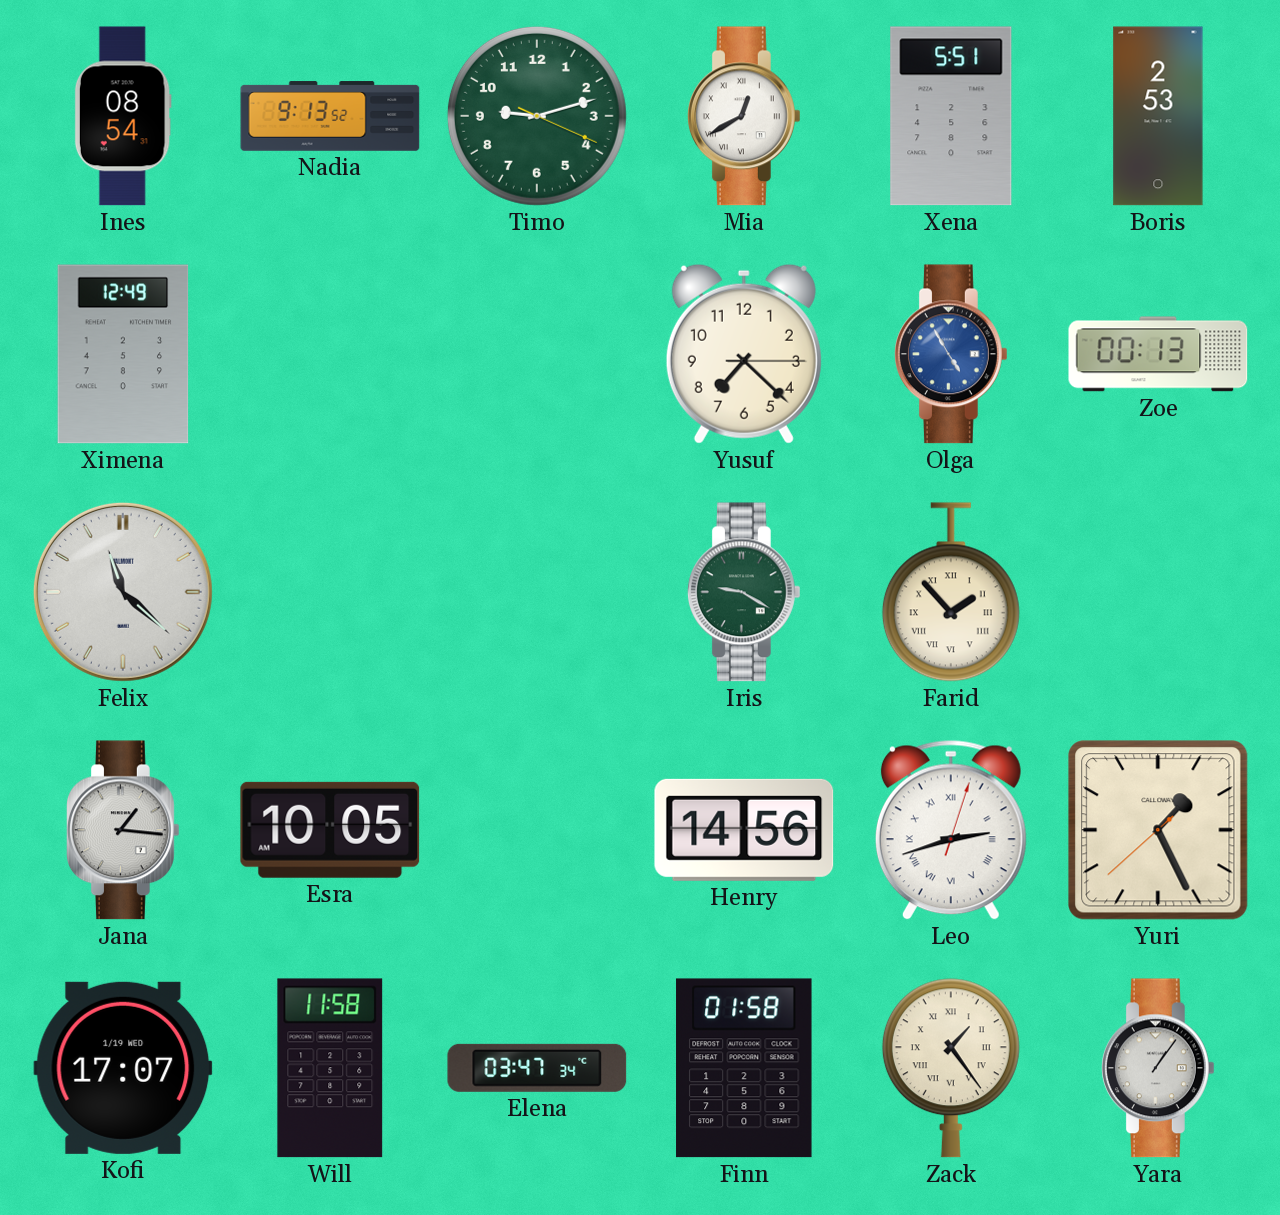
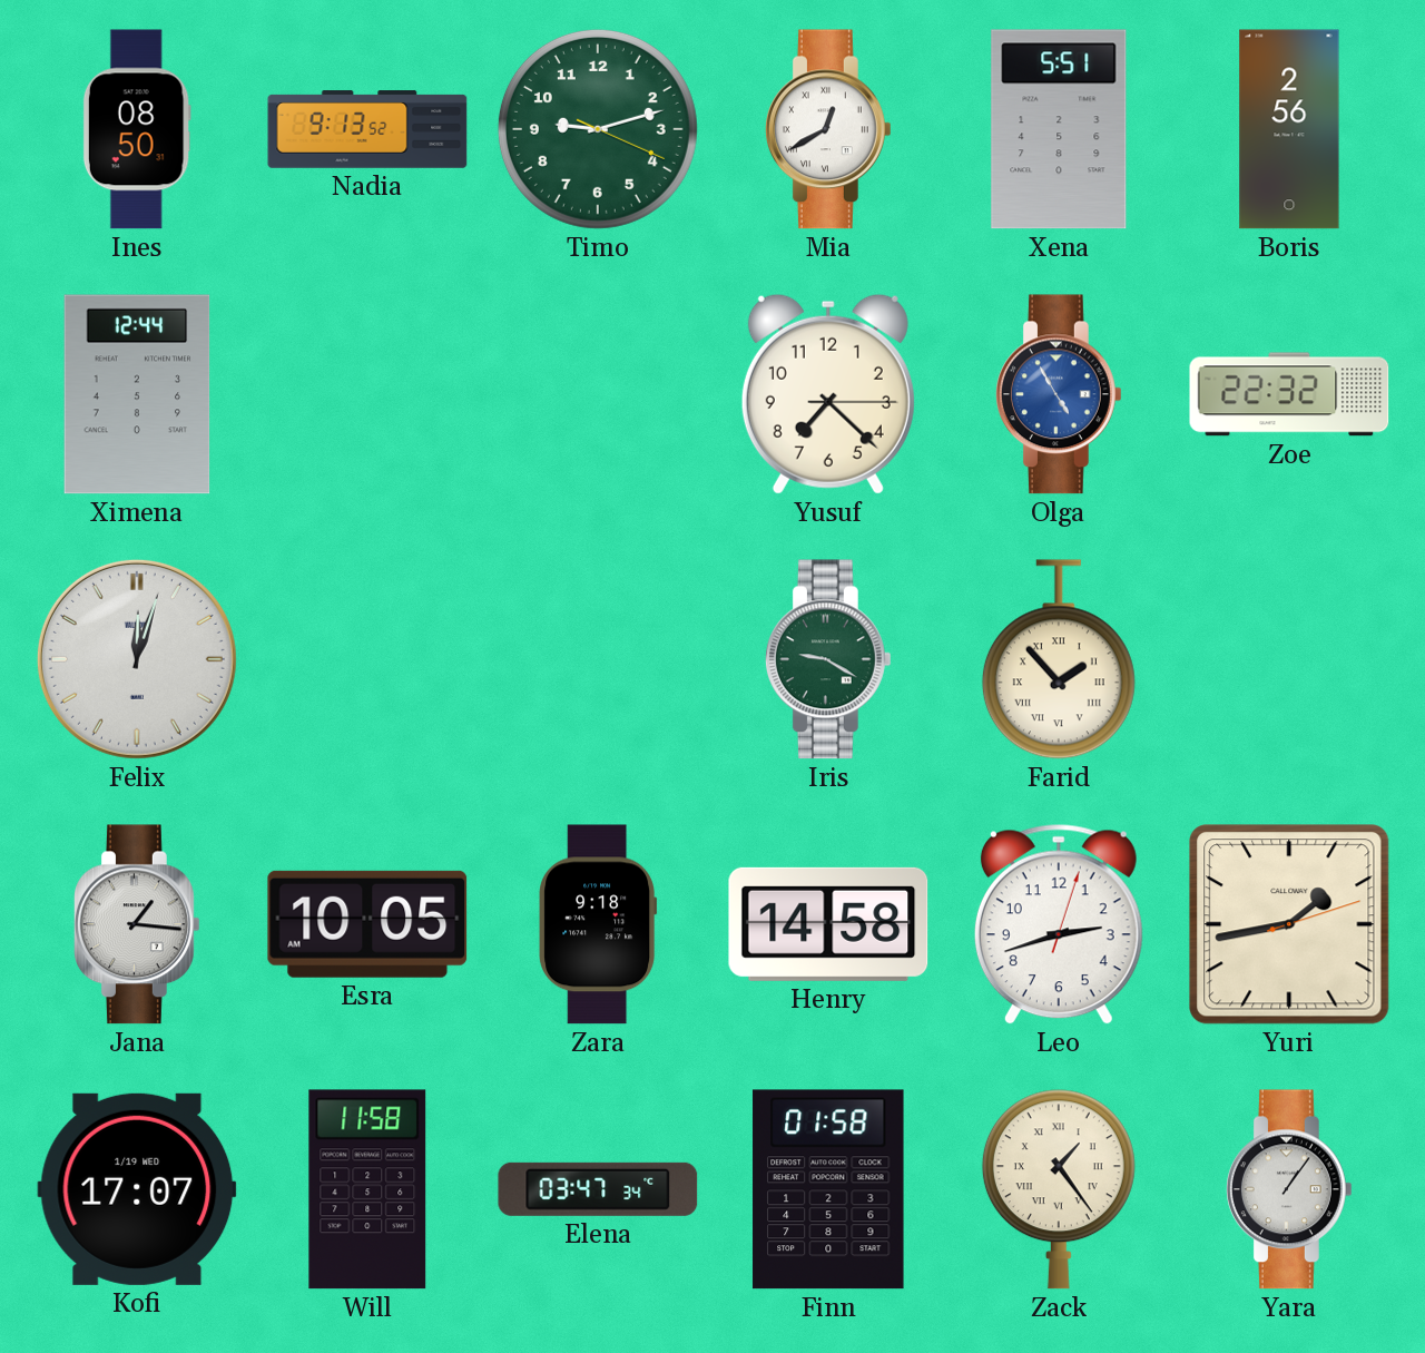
Ines: 08:54 -> 08:50
Boris: 2:53 -> 2:56
Ximena: 12:49 -> 12:44
Zoe: 00:13 -> 22:32
Felix: 11:22 -> 12:03
Zara: none -> 9:18
Henry: 14:56 -> 14:58
Leo numerals: Roman -> Arabic
Yuri: 1:25 -> 1:43
